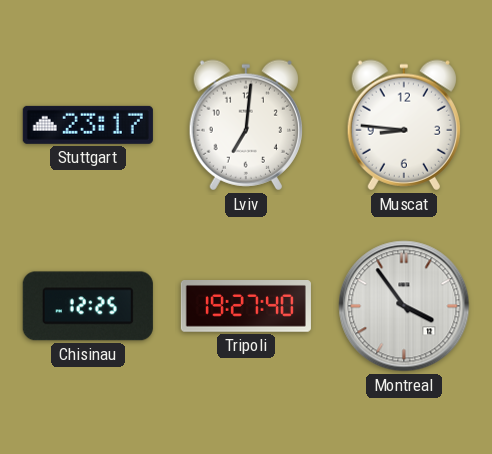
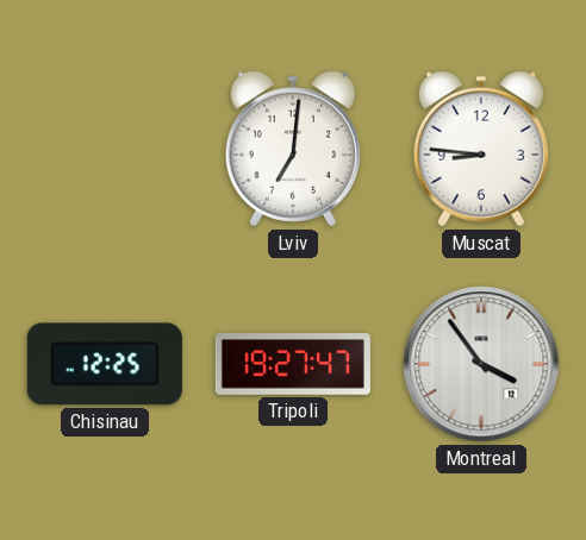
Stuttgart: 23:17 -> none
Tripoli: 19:27:40 -> 19:27:47
